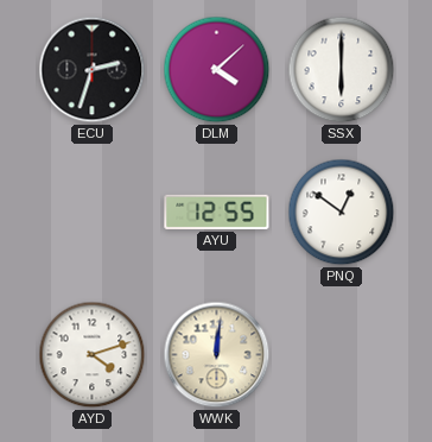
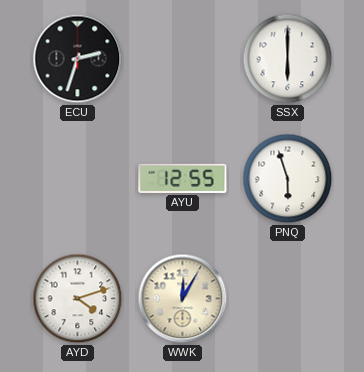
DLM: 4:08 -> none
PNQ: 12:51 -> 5:57
WWK: 12:01 -> 12:05
